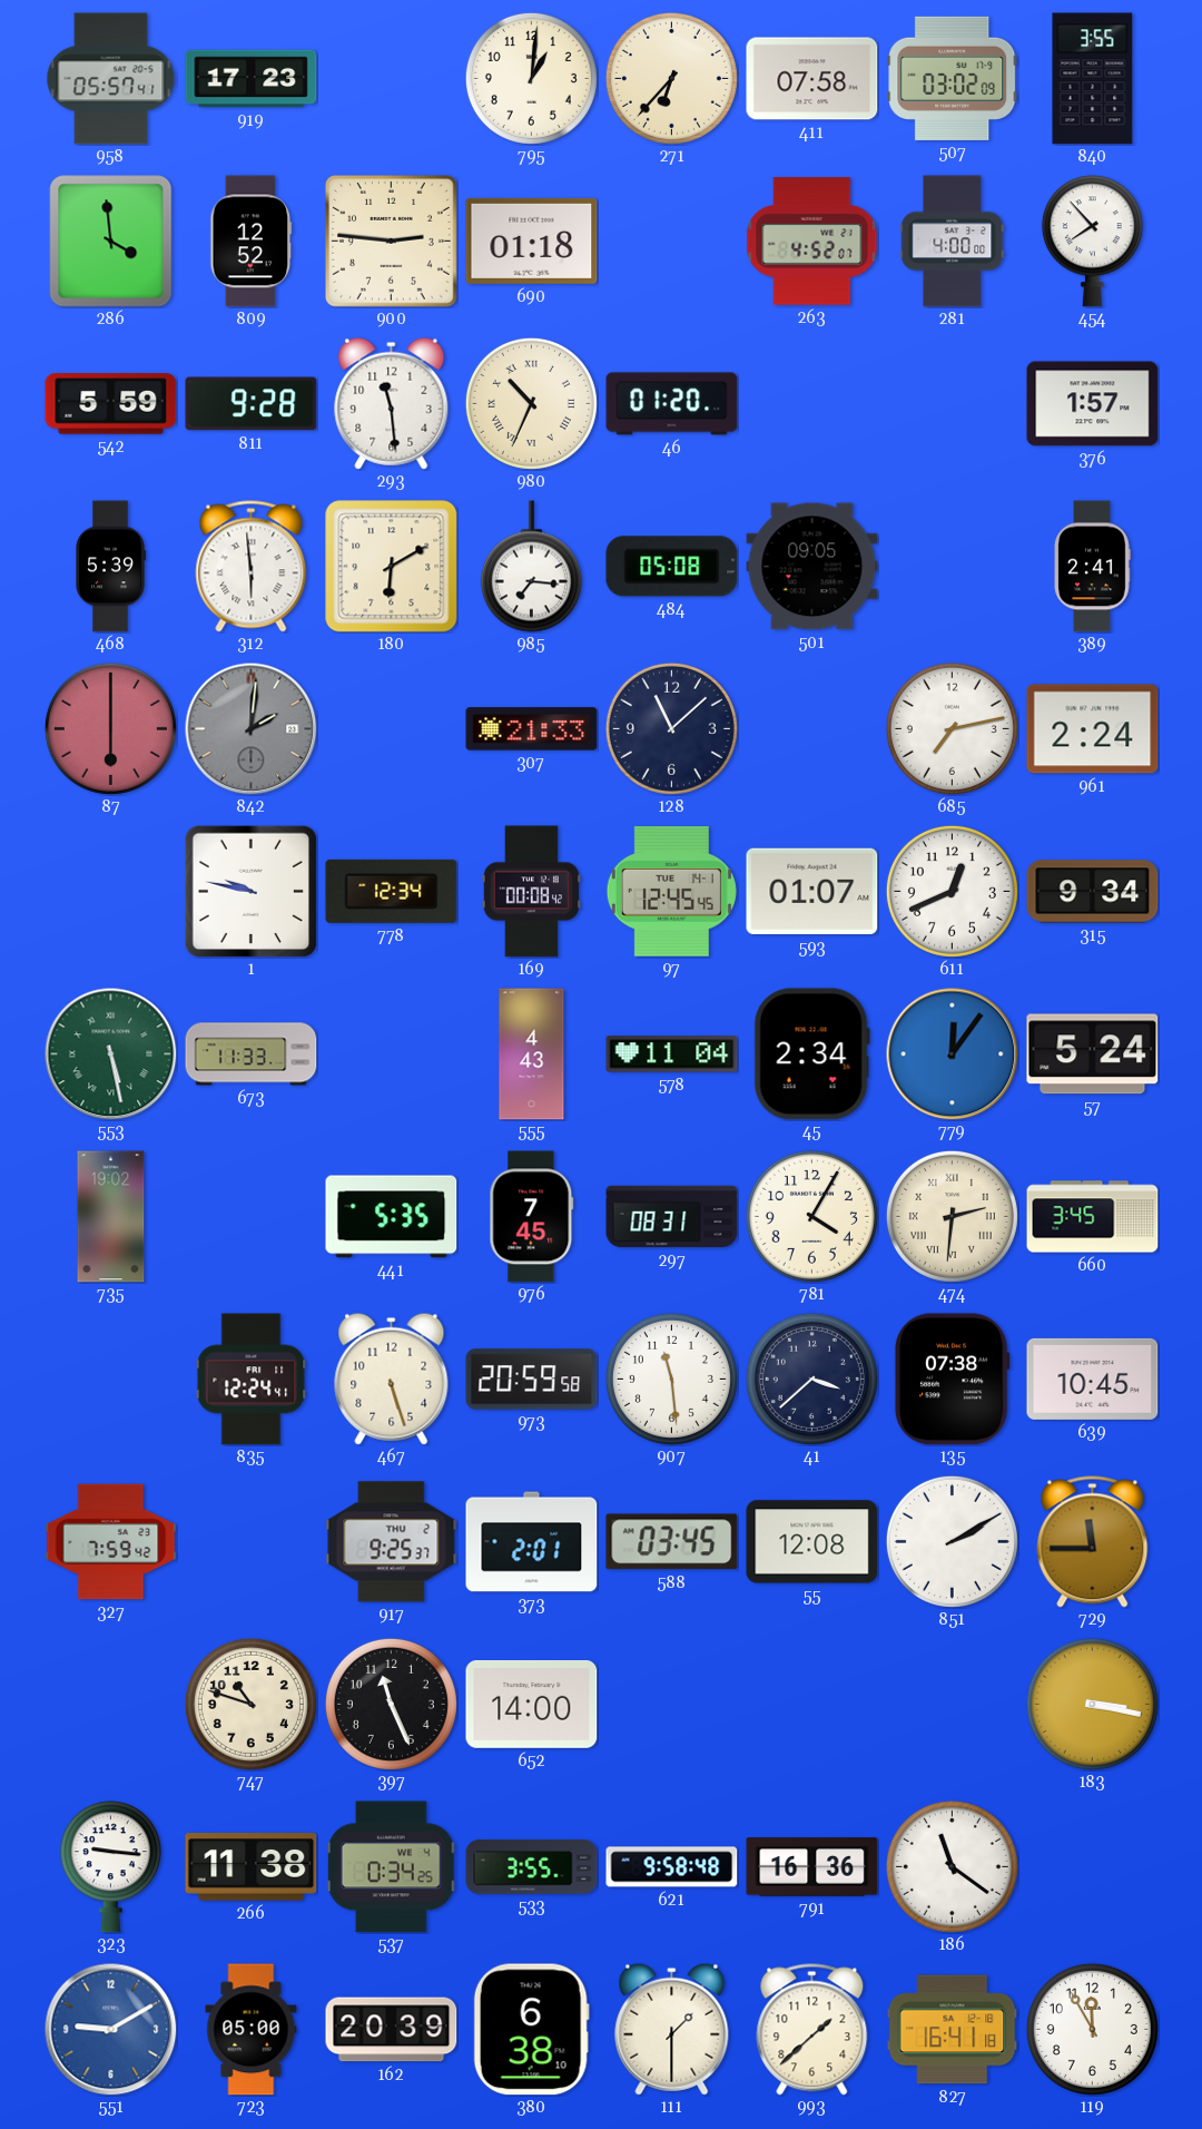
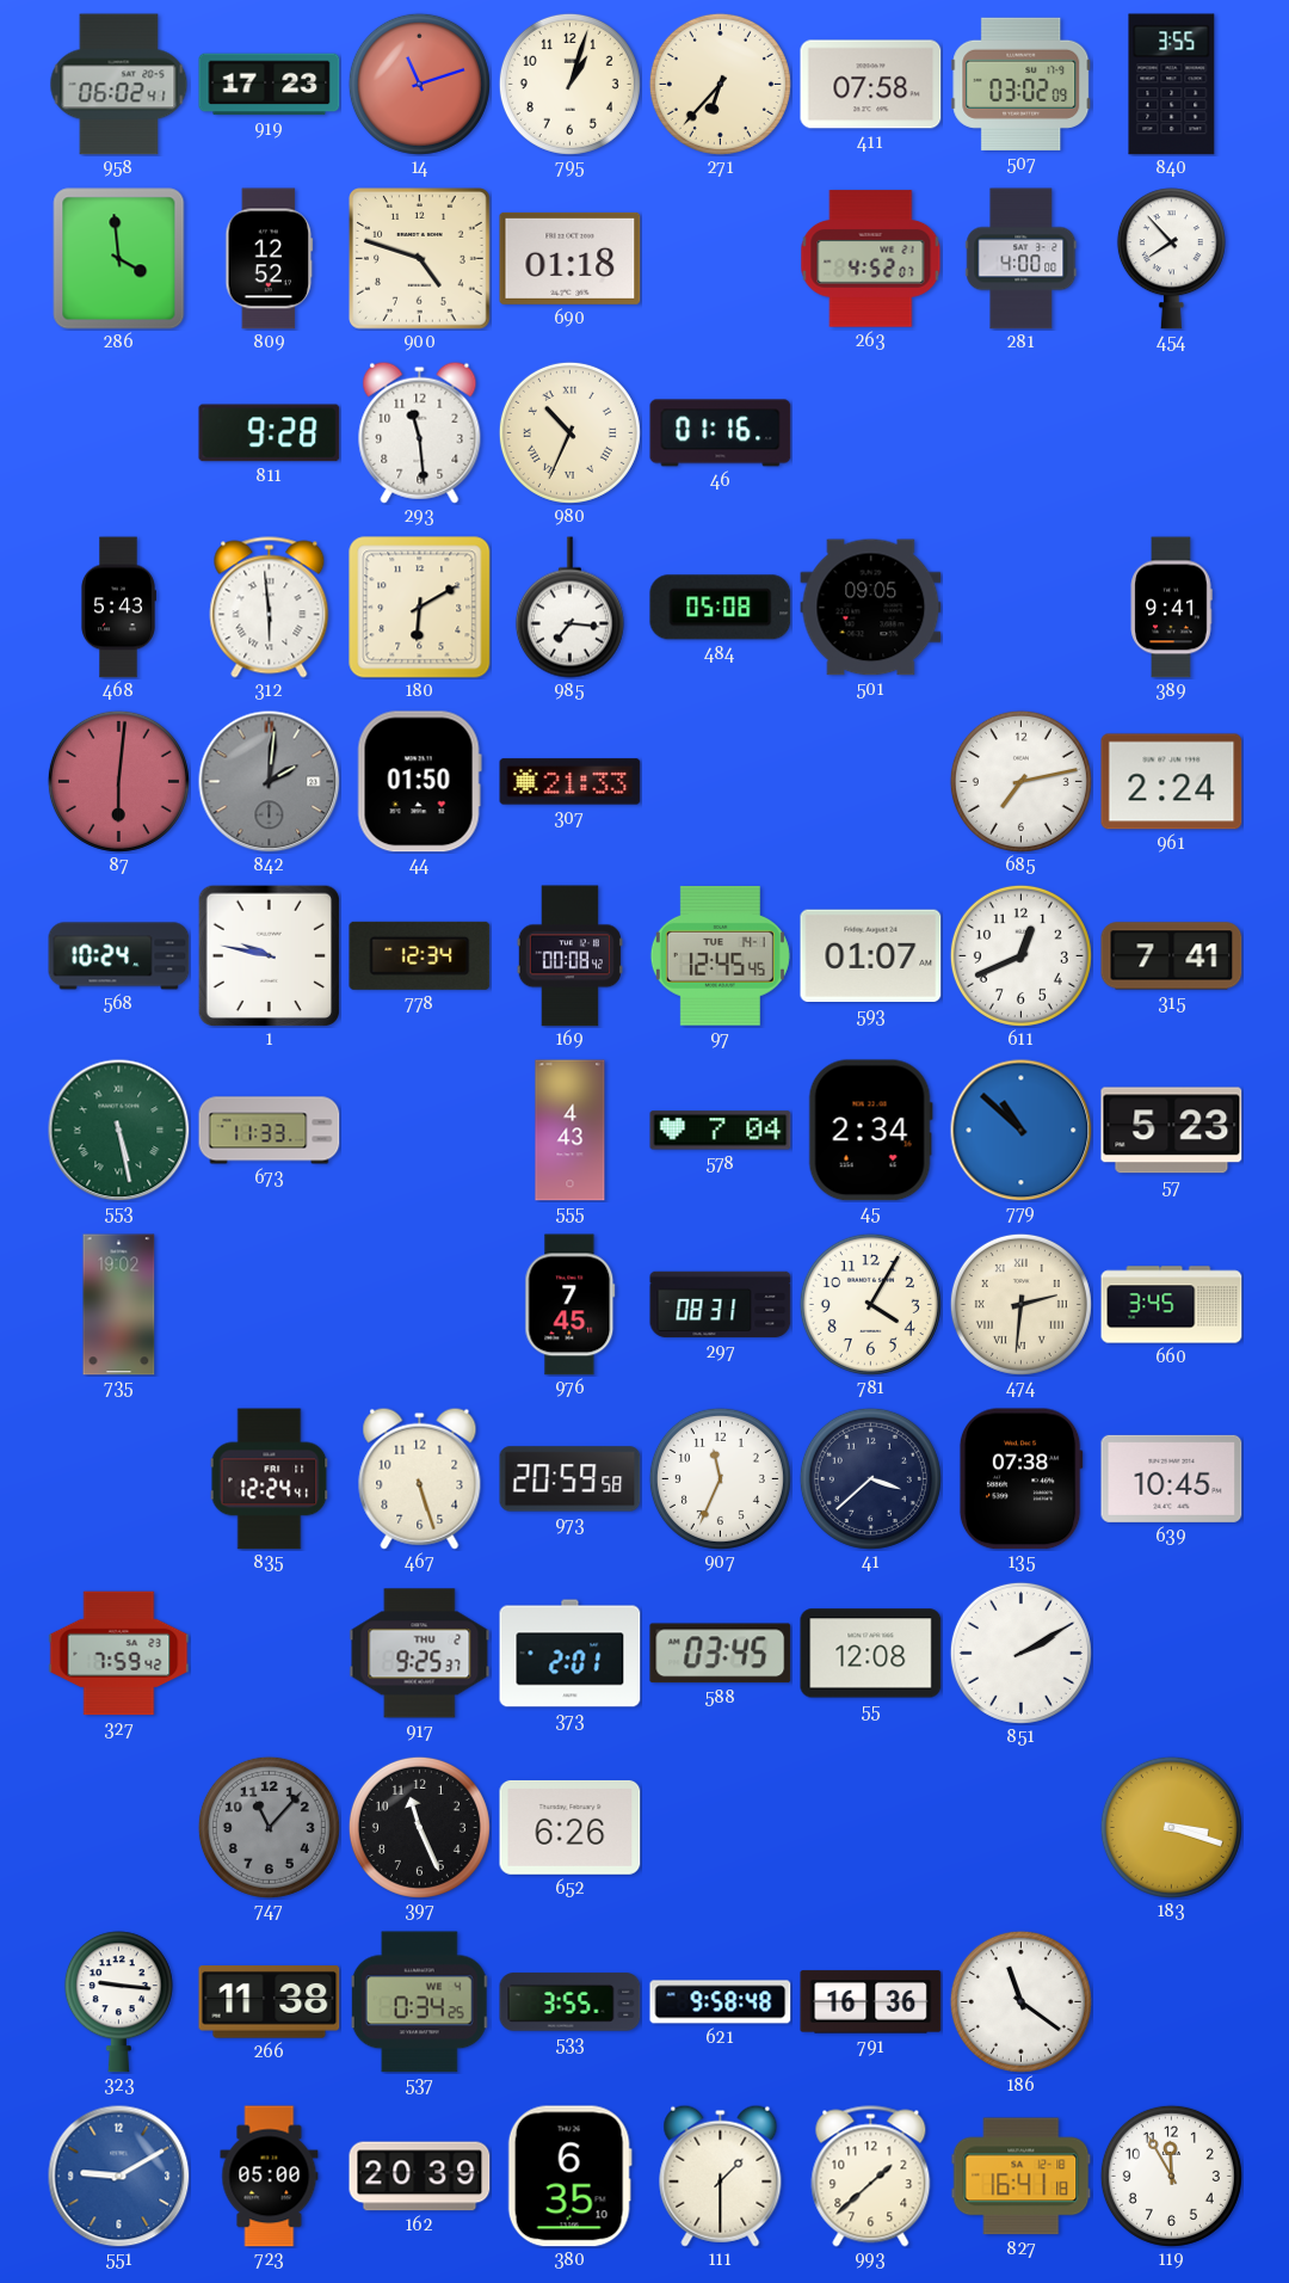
958: 05:57 -> 06:02
14: none -> 11:12
795: 1:01 -> 1:03
900: 2:46 -> 4:48
542: 5:59 -> none
46: 01:20 -> 01:16
376: 1:57 -> none
468: 5:39 -> 5:43
389: 2:41 -> 9:41
87: 6:00 -> 6:01
44: none -> 01:50
128: 11:08 -> none
568: none -> 10:24
315: 9:34 -> 7:41
578: 11:04 -> 7:04
779: 12:06 -> 10:52
57: 5:24 -> 5:23
441: 5:35 -> none
907: 11:29 -> 11:34
729: 11:45 -> none
747: 10:48 -> 11:07
747 dial: cream -> grey
652: 14:00 -> 6:26
183: 3:17 -> 3:18
380: 6:38 -> 6:35
